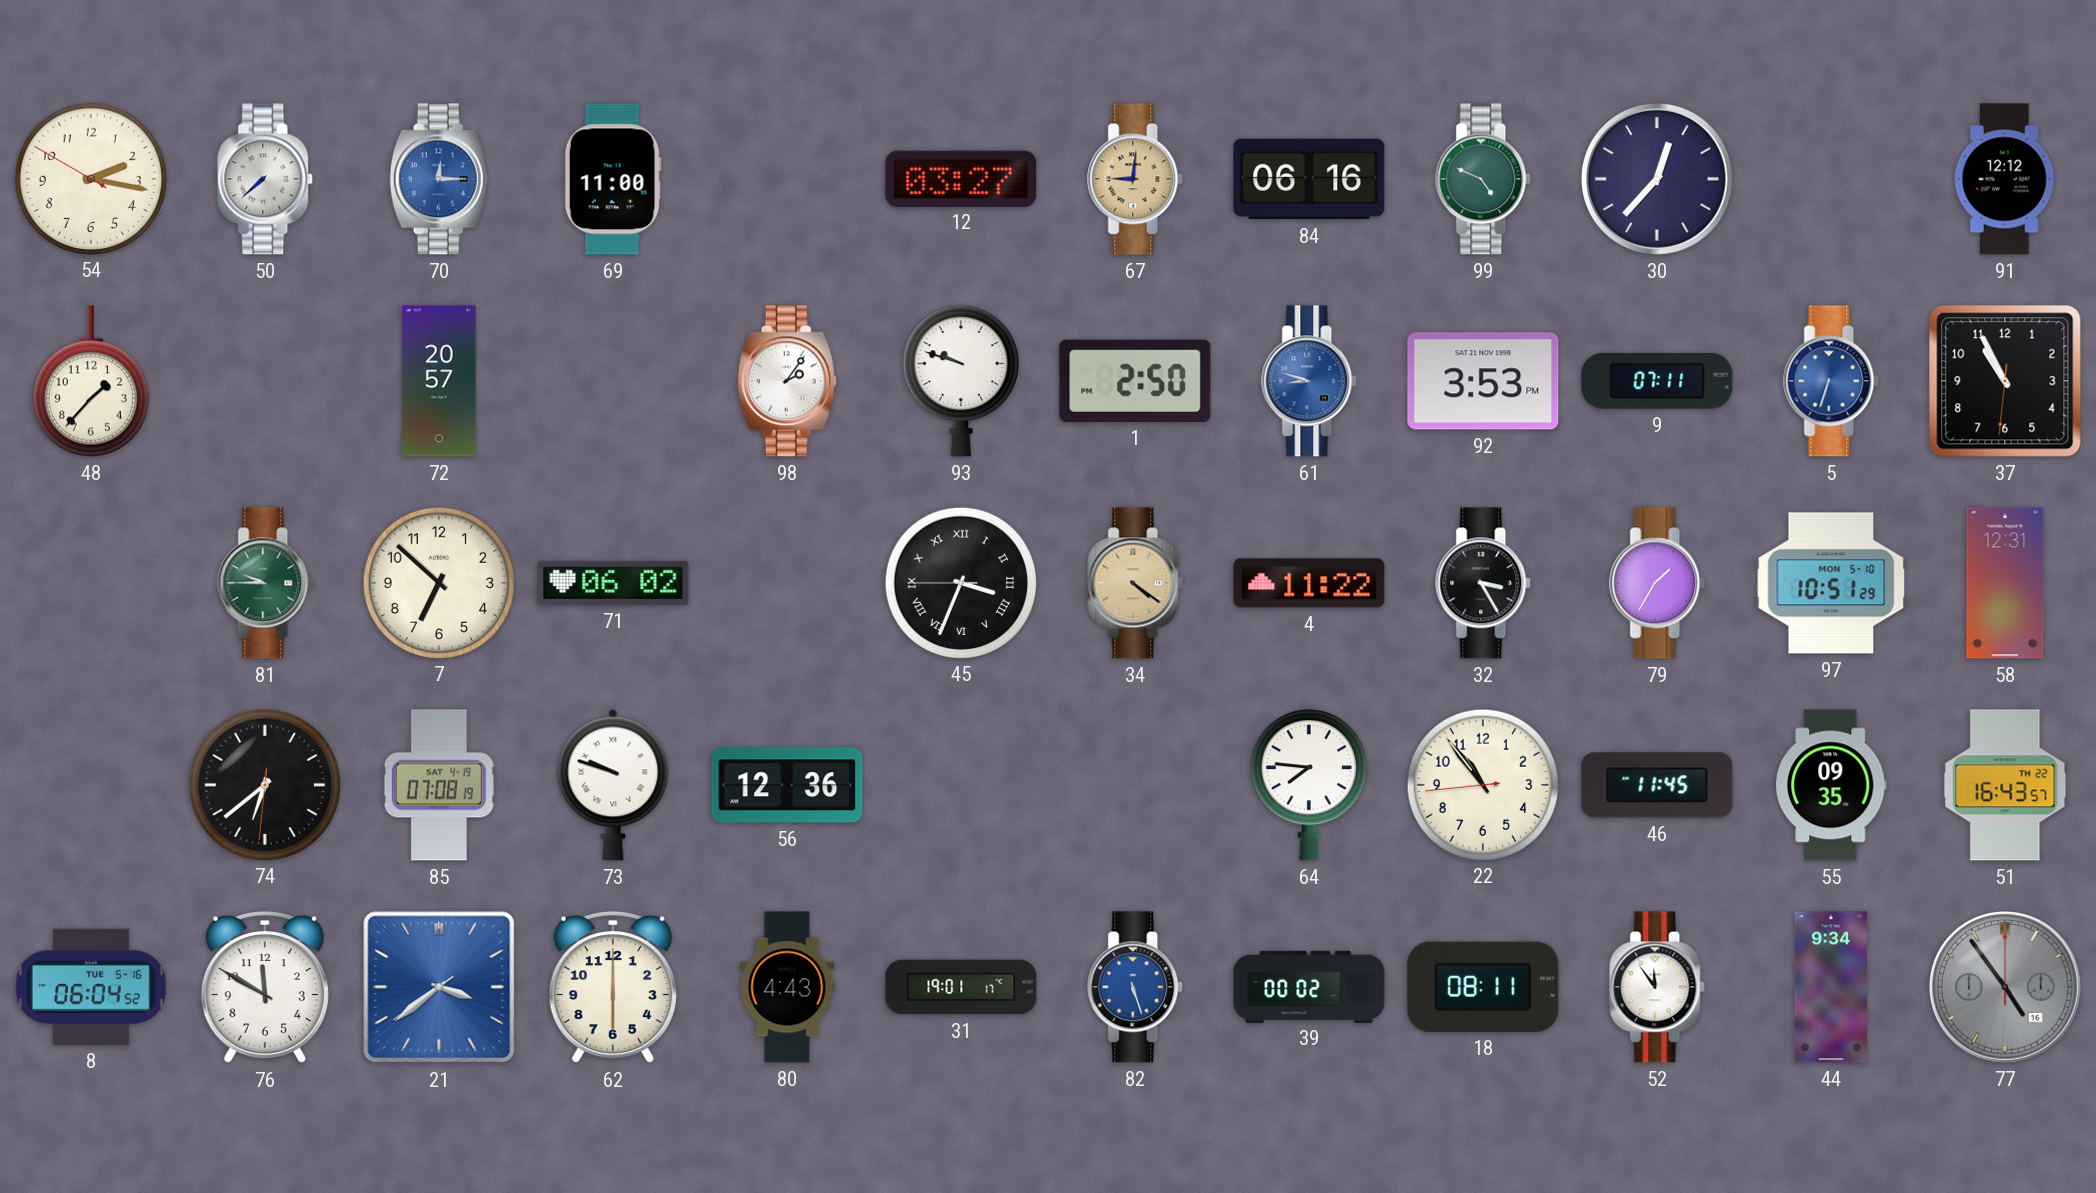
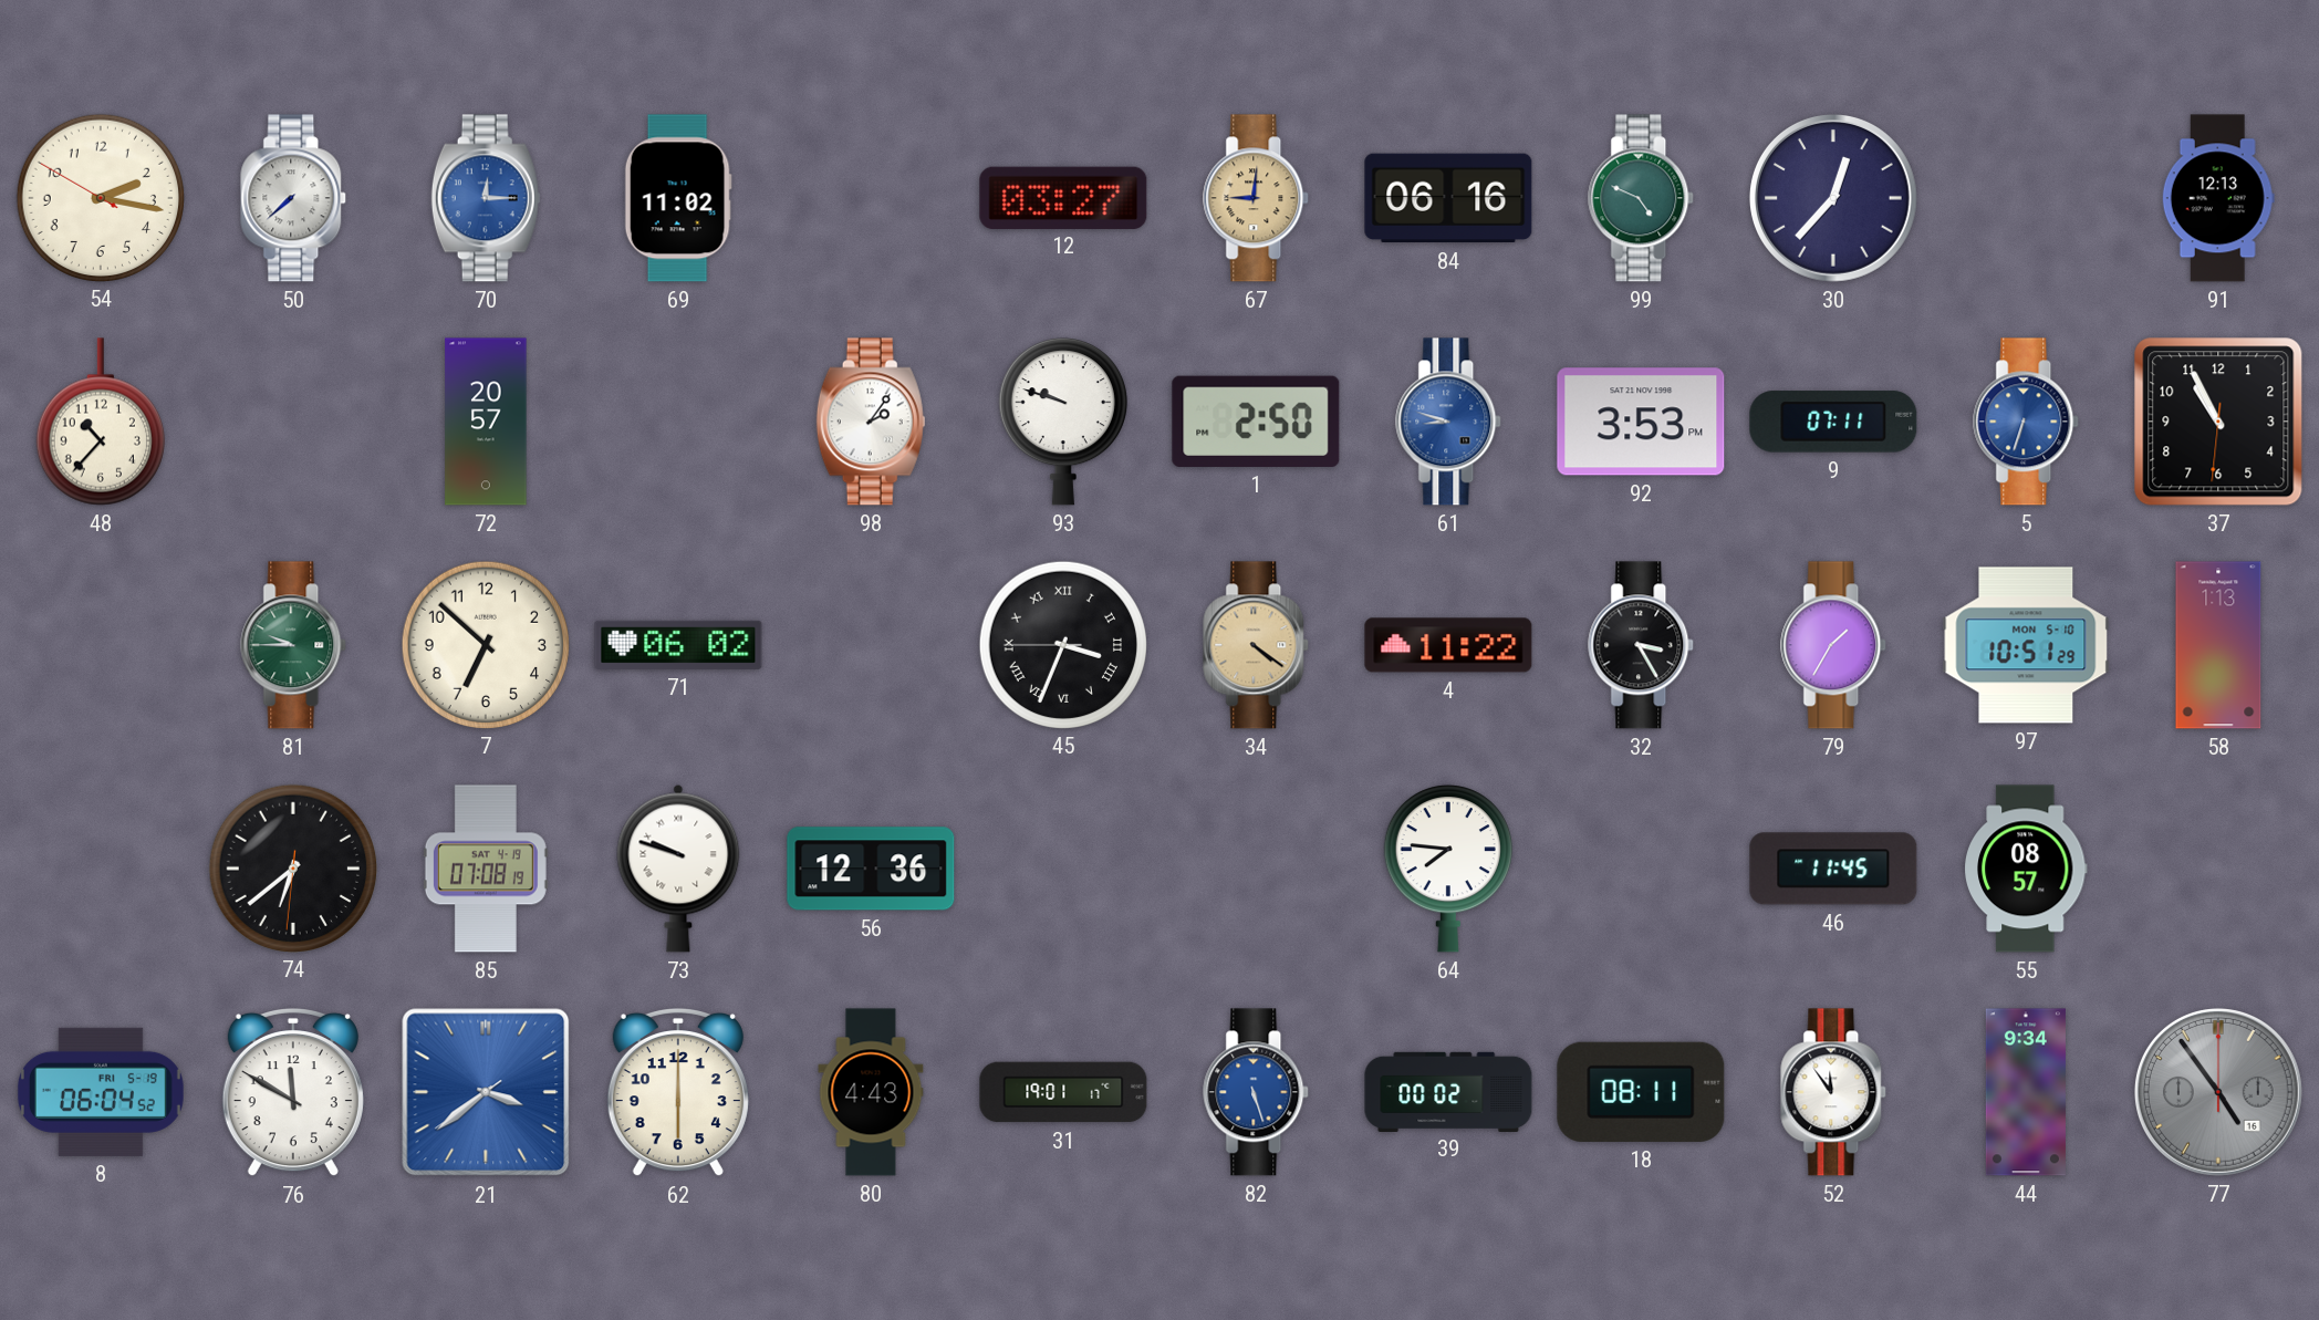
69: 11:00 -> 11:02
91: 12:12 -> 12:13
48: 1:37 -> 10:37
58: 12:31 -> 1:13
22: 10:53 -> none
55: 09:35 -> 08:57
51: 16:43 -> none
8 date: TUE 5-16 -> FRI 5-19
